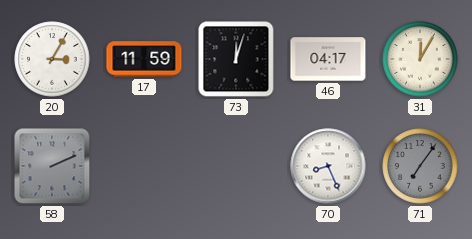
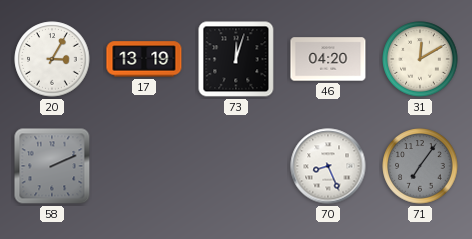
17: 11:59 -> 13:19
46: 04:17 -> 04:20
31: 12:05 -> 12:10
